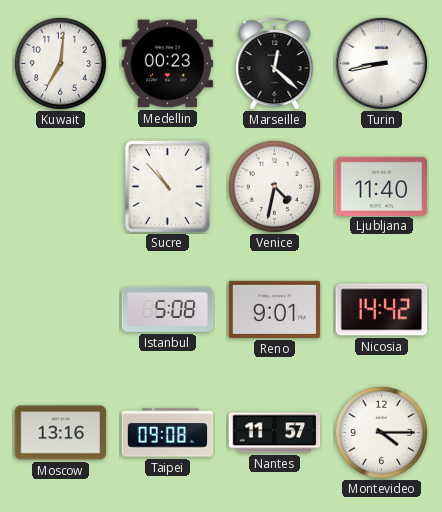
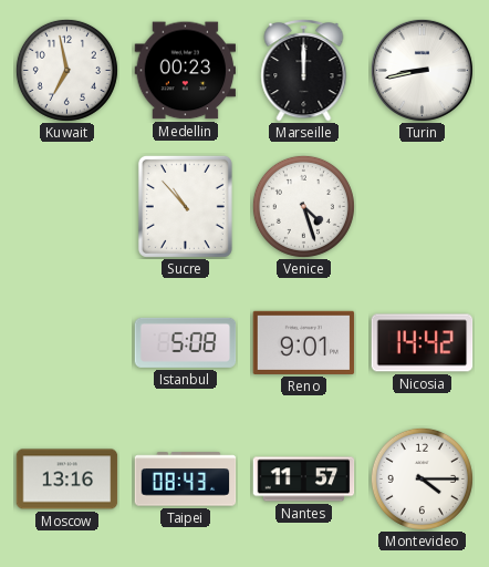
Kuwait: 7:01 -> 6:58
Marseille: 12:22 -> 12:00
Venice: 4:32 -> 4:27
Ljubljana: 11:40 -> none
Taipei: 09:08 -> 08:43
